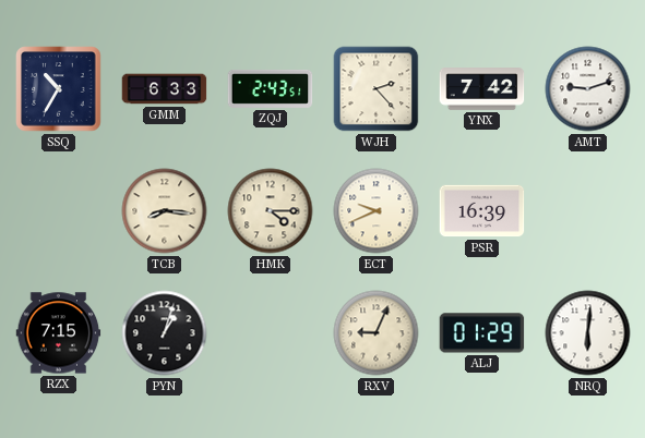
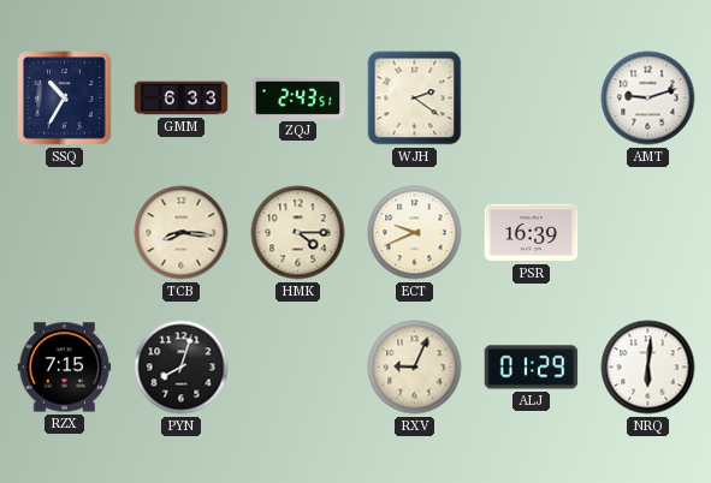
WJH: 2:23 -> 2:21
YNX: 7:42 -> none
PYN: 1:03 -> 8:03
